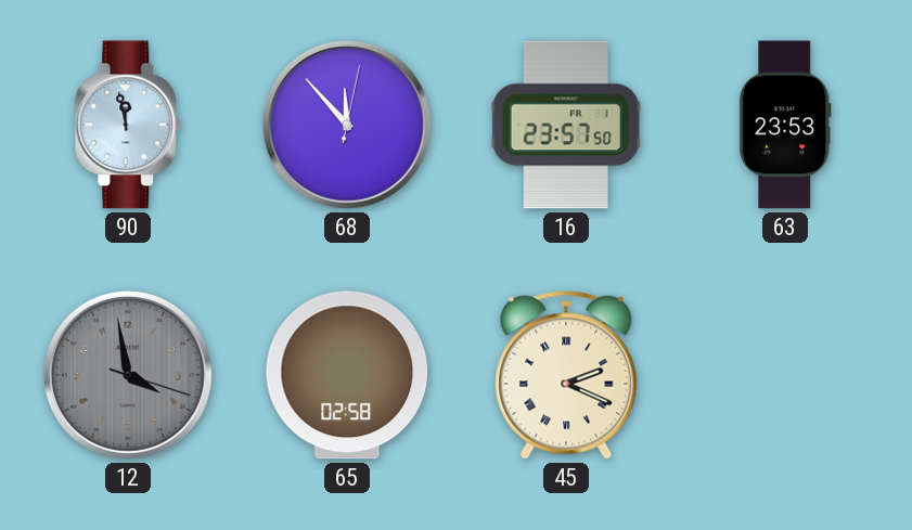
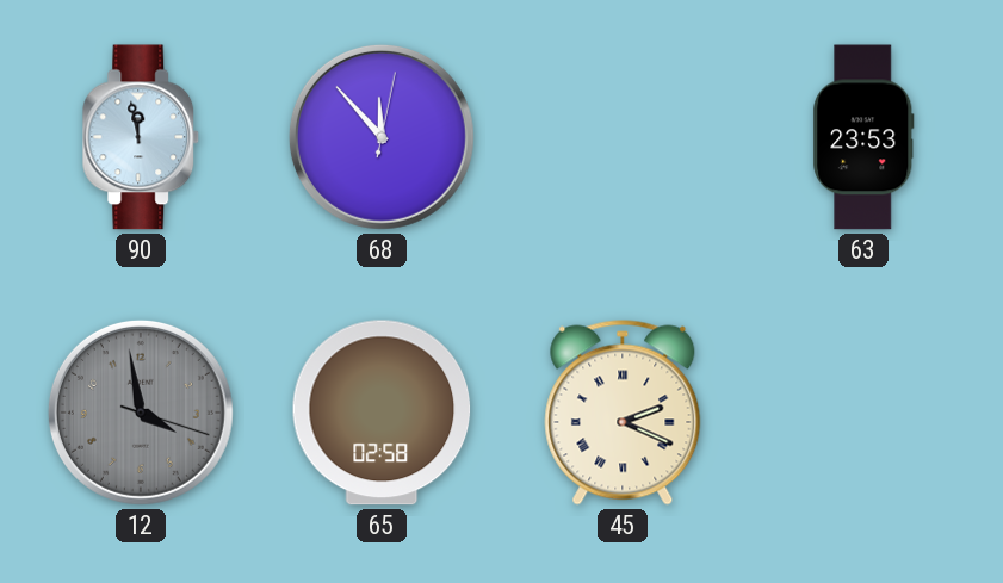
16: 23:57 -> none
